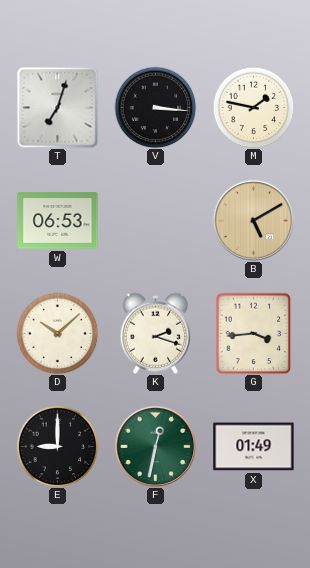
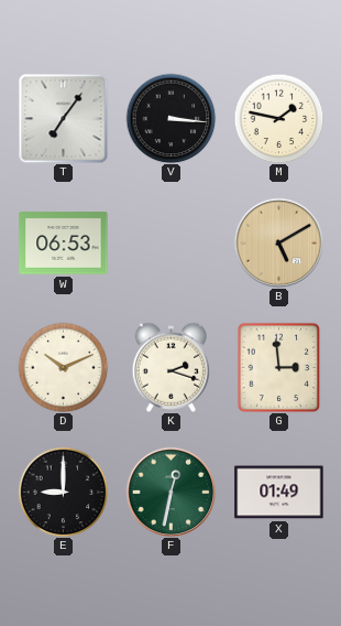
T: 7:03 -> 7:06
D: 10:08 -> 10:11
G: 3:44 -> 2:59
